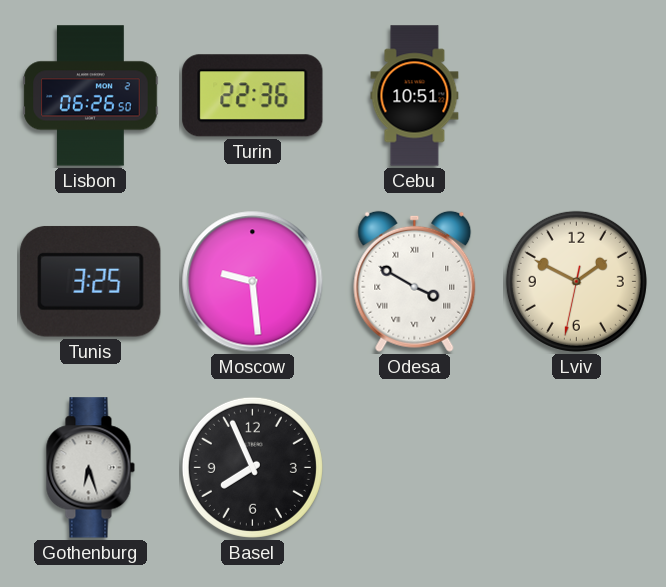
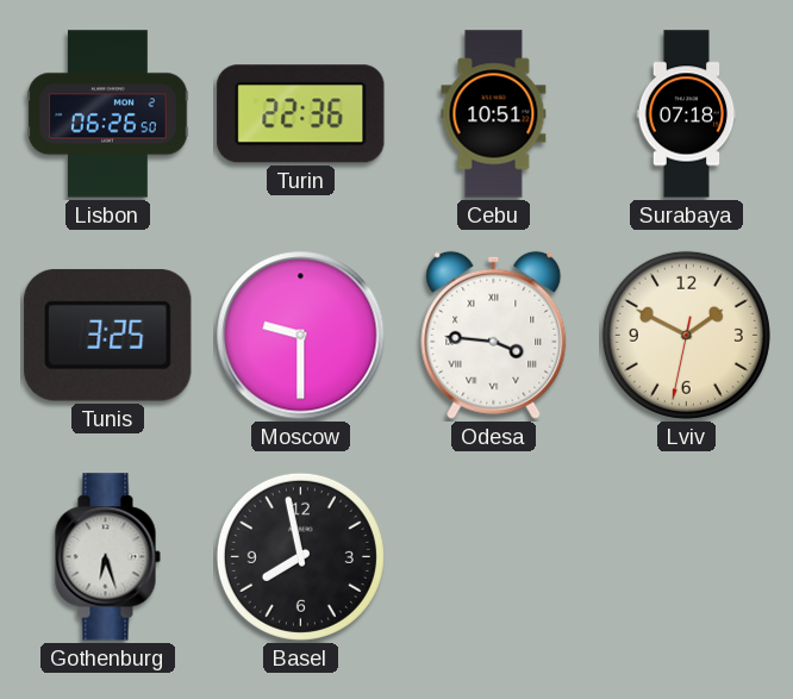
Surabaya: none -> 07:18
Moscow: 9:29 -> 9:30
Odesa: 3:50 -> 3:46
Basel: 7:56 -> 7:58
